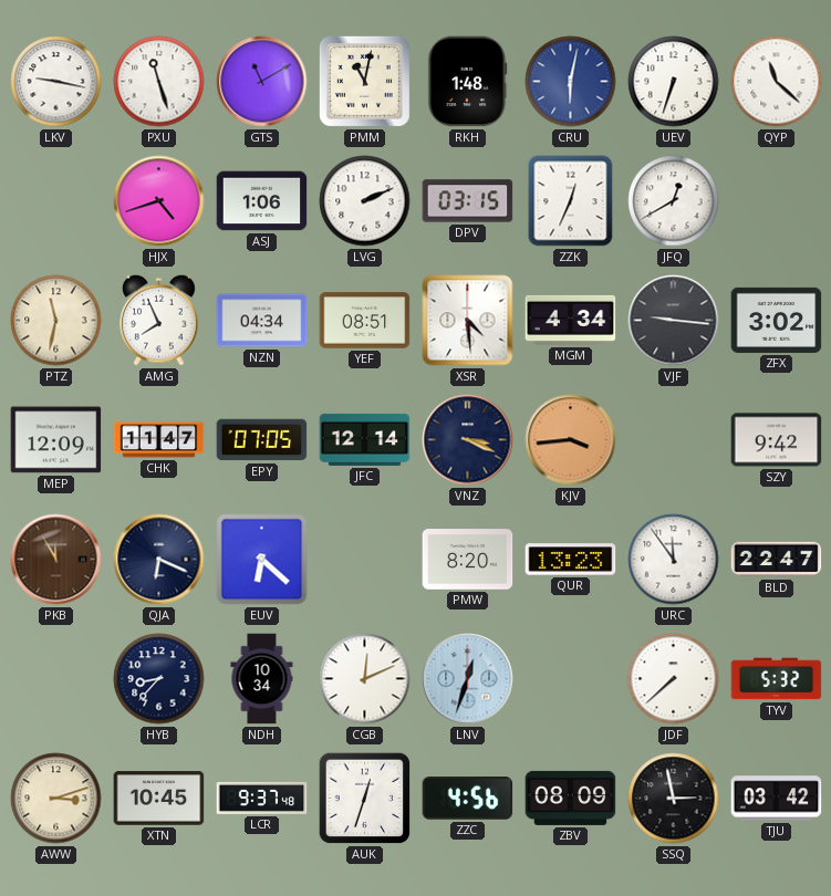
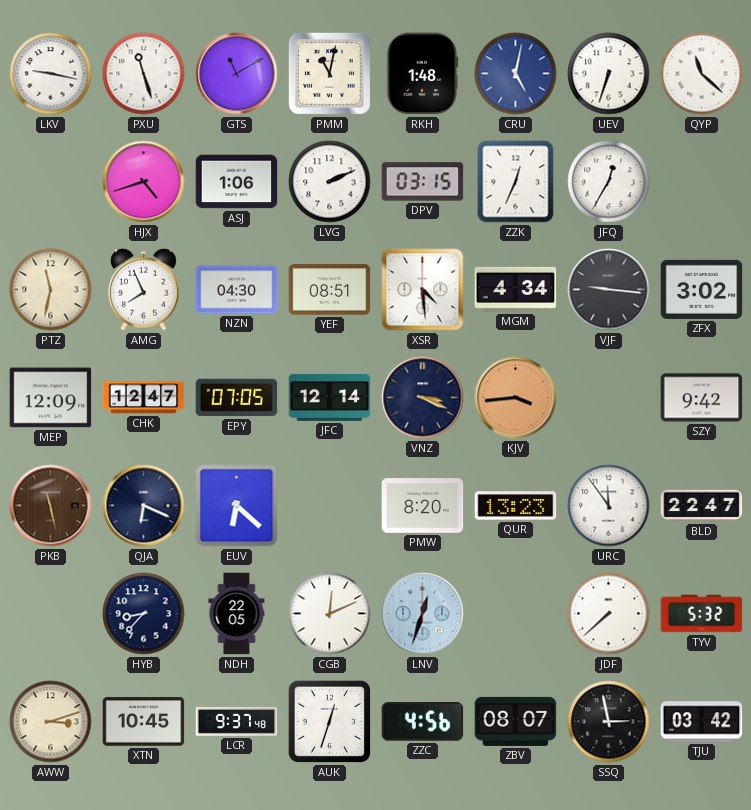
CRU: 6:02 -> 5:02
JFQ: 12:40 -> 12:35
NZN: 04:34 -> 04:30
CHK: 11:47 -> 12:47
PKB: 11:55 -> 11:28
NDH: 10:34 -> 22:05
ZBV: 08:09 -> 08:07
